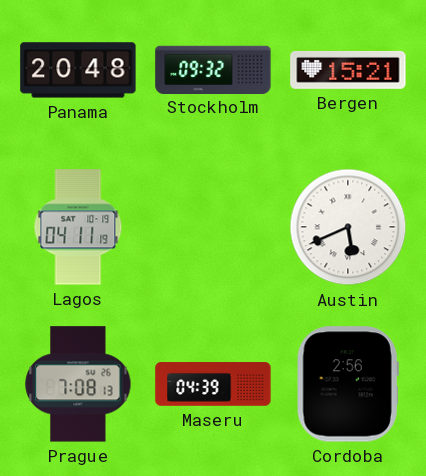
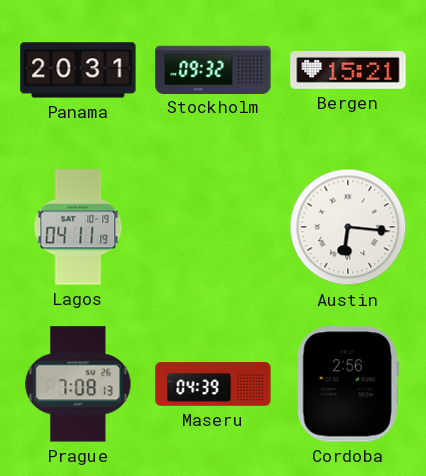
Panama: 20:48 -> 20:31
Austin: 5:41 -> 6:16
